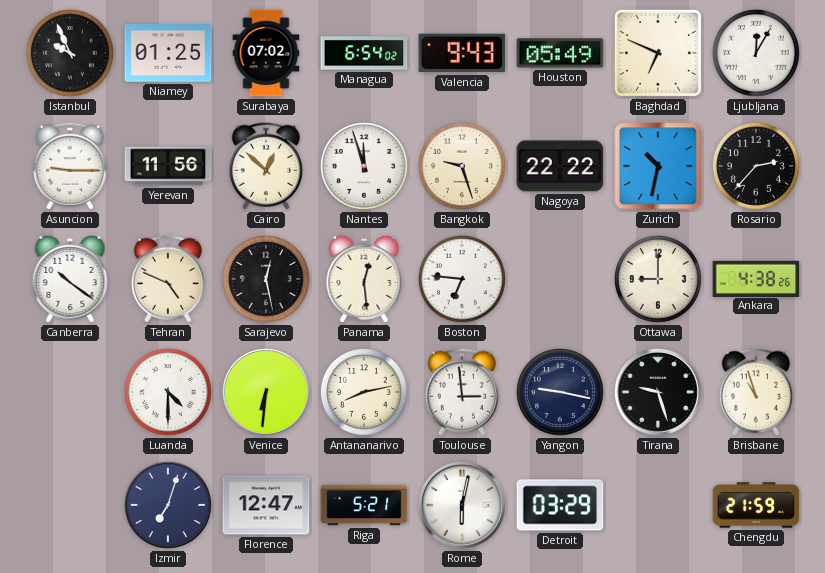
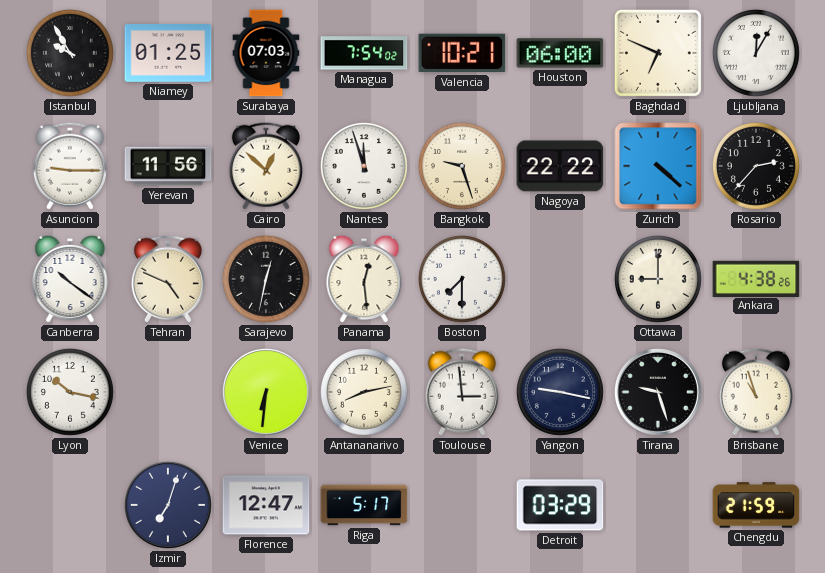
Istanbul: 9:56 -> 9:55
Surabaya: 07:02 -> 07:03
Managua: 6:54 -> 7:54
Valencia: 9:43 -> 10:21
Houston: 05:49 -> 06:00
Zurich: 10:32 -> 4:22
Sarajevo: 12:28 -> 12:32
Boston: 6:46 -> 7:30
Lyon: none -> 10:17
Luanda: 4:30 -> none
Riga: 5:21 -> 5:17
Rome: 6:02 -> none
